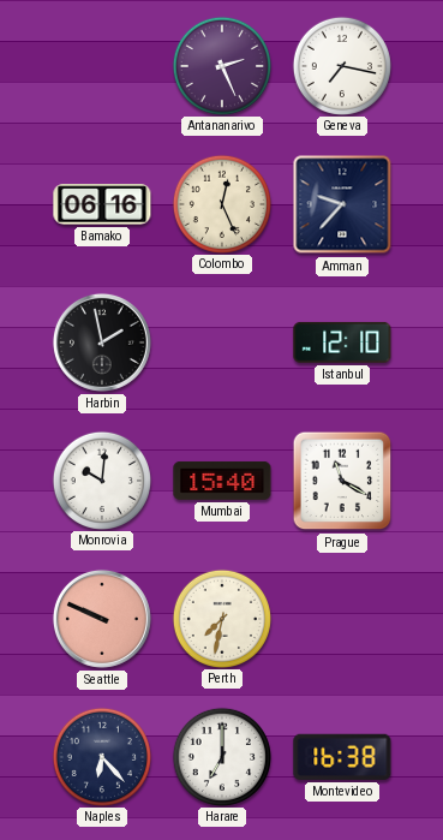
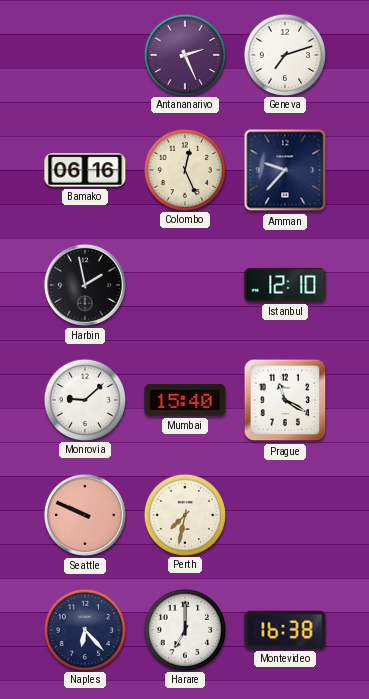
Geneva: 7:17 -> 7:12
Monrovia: 10:01 -> 9:08
